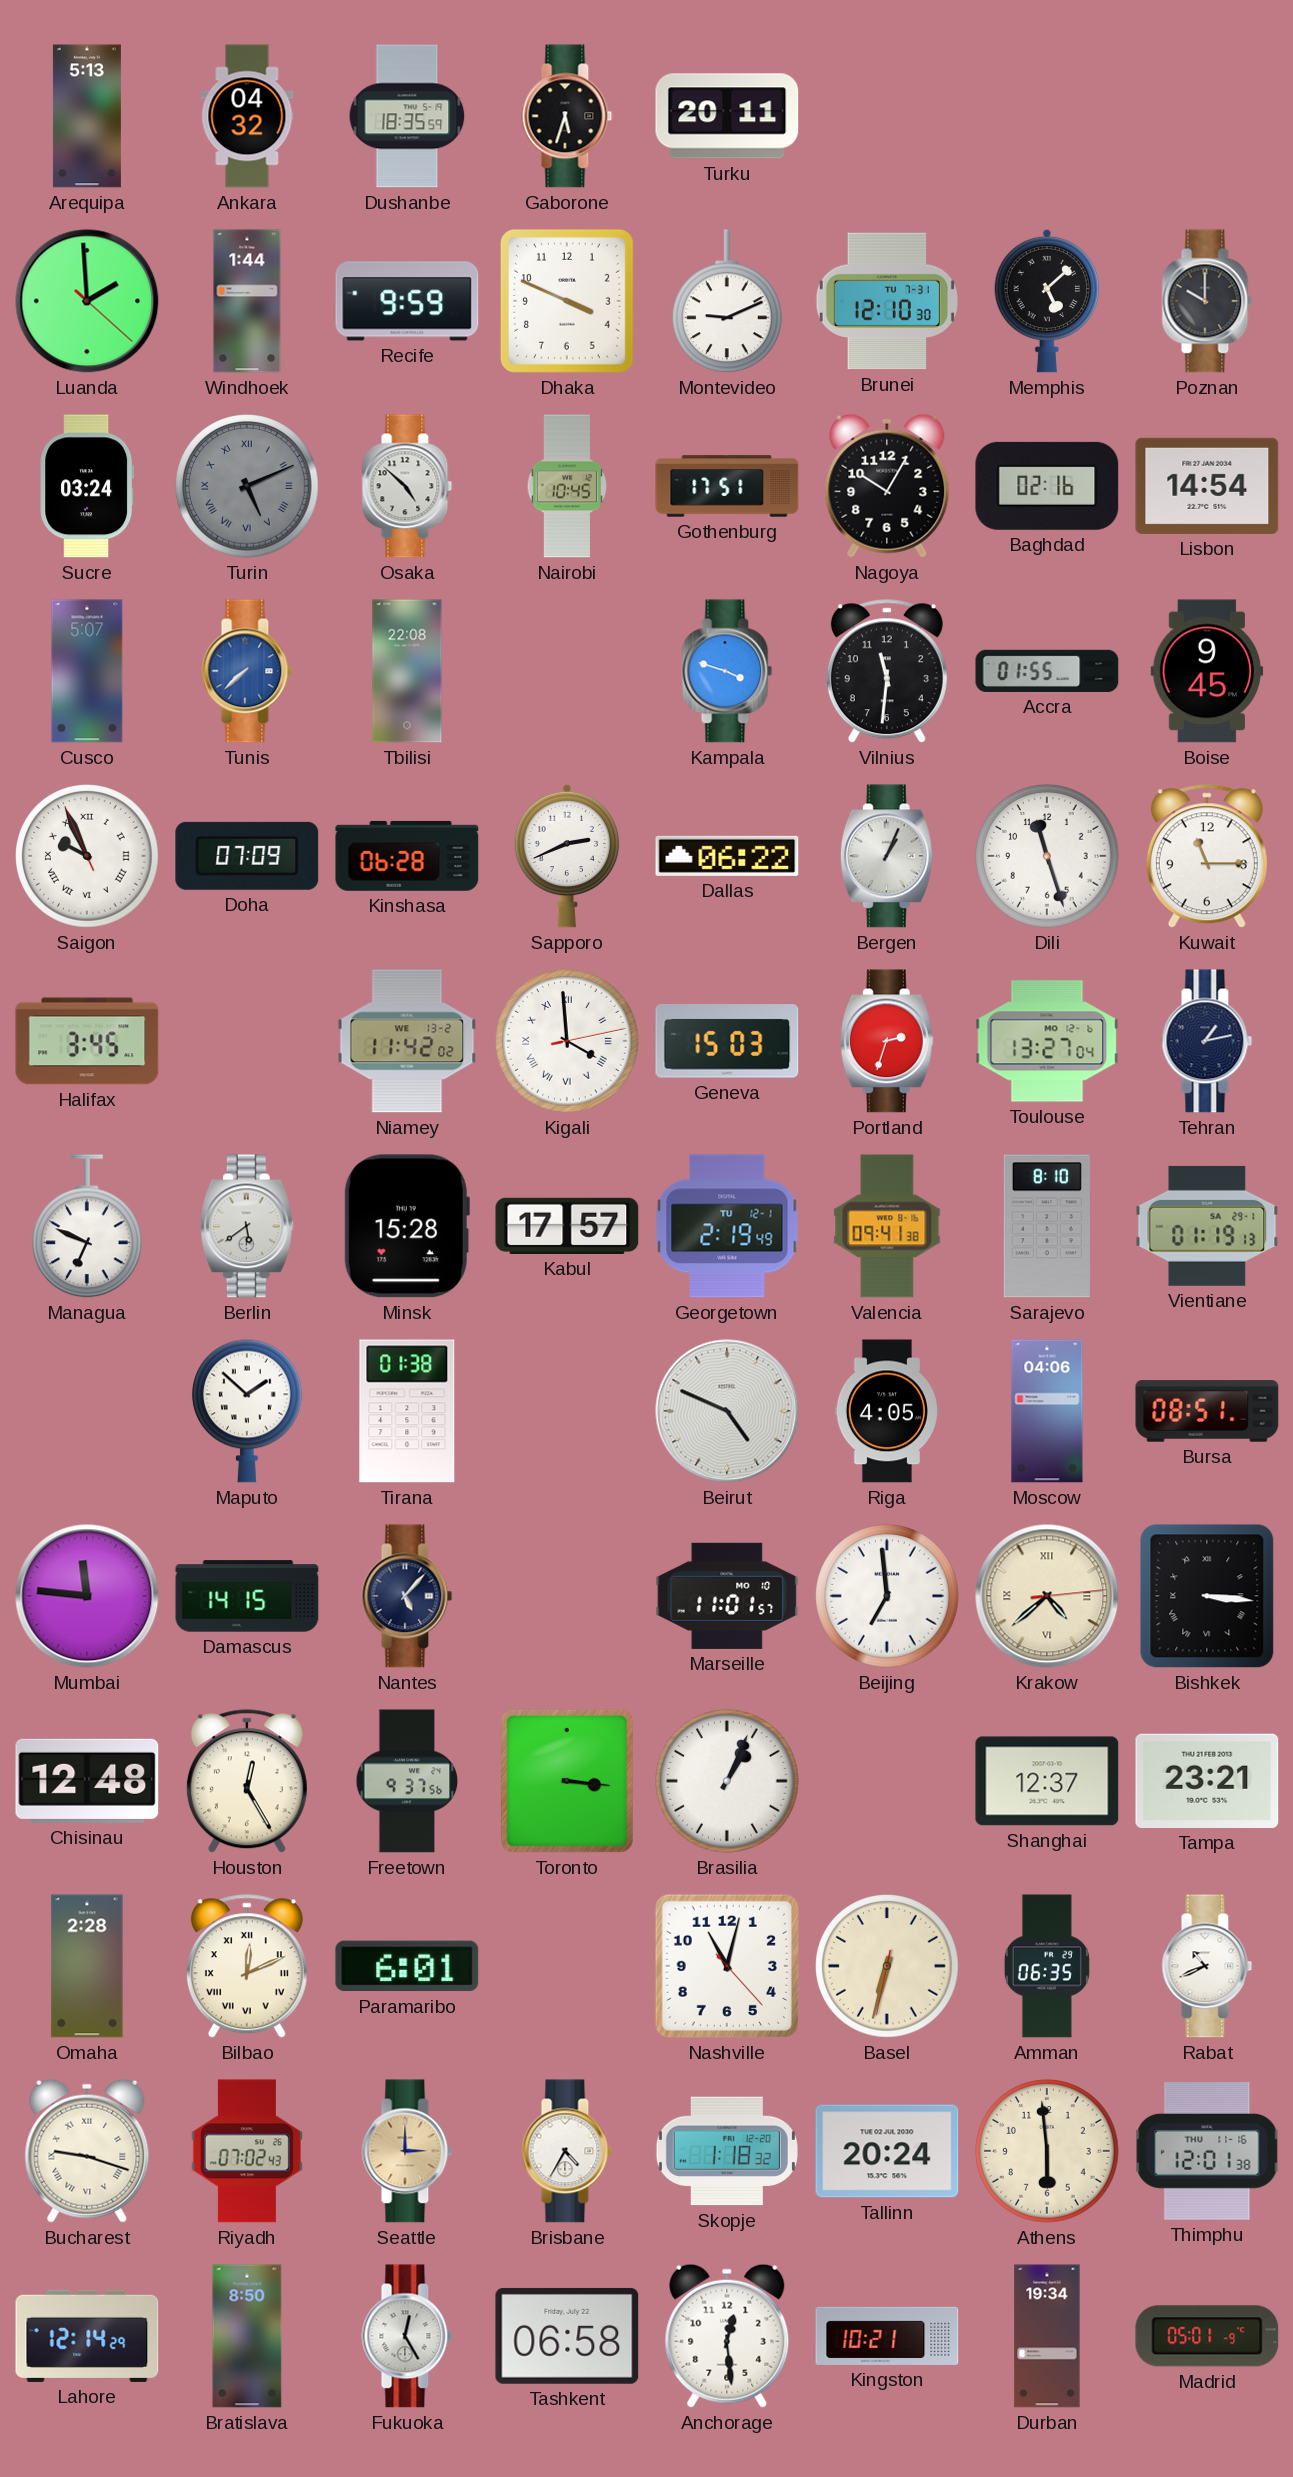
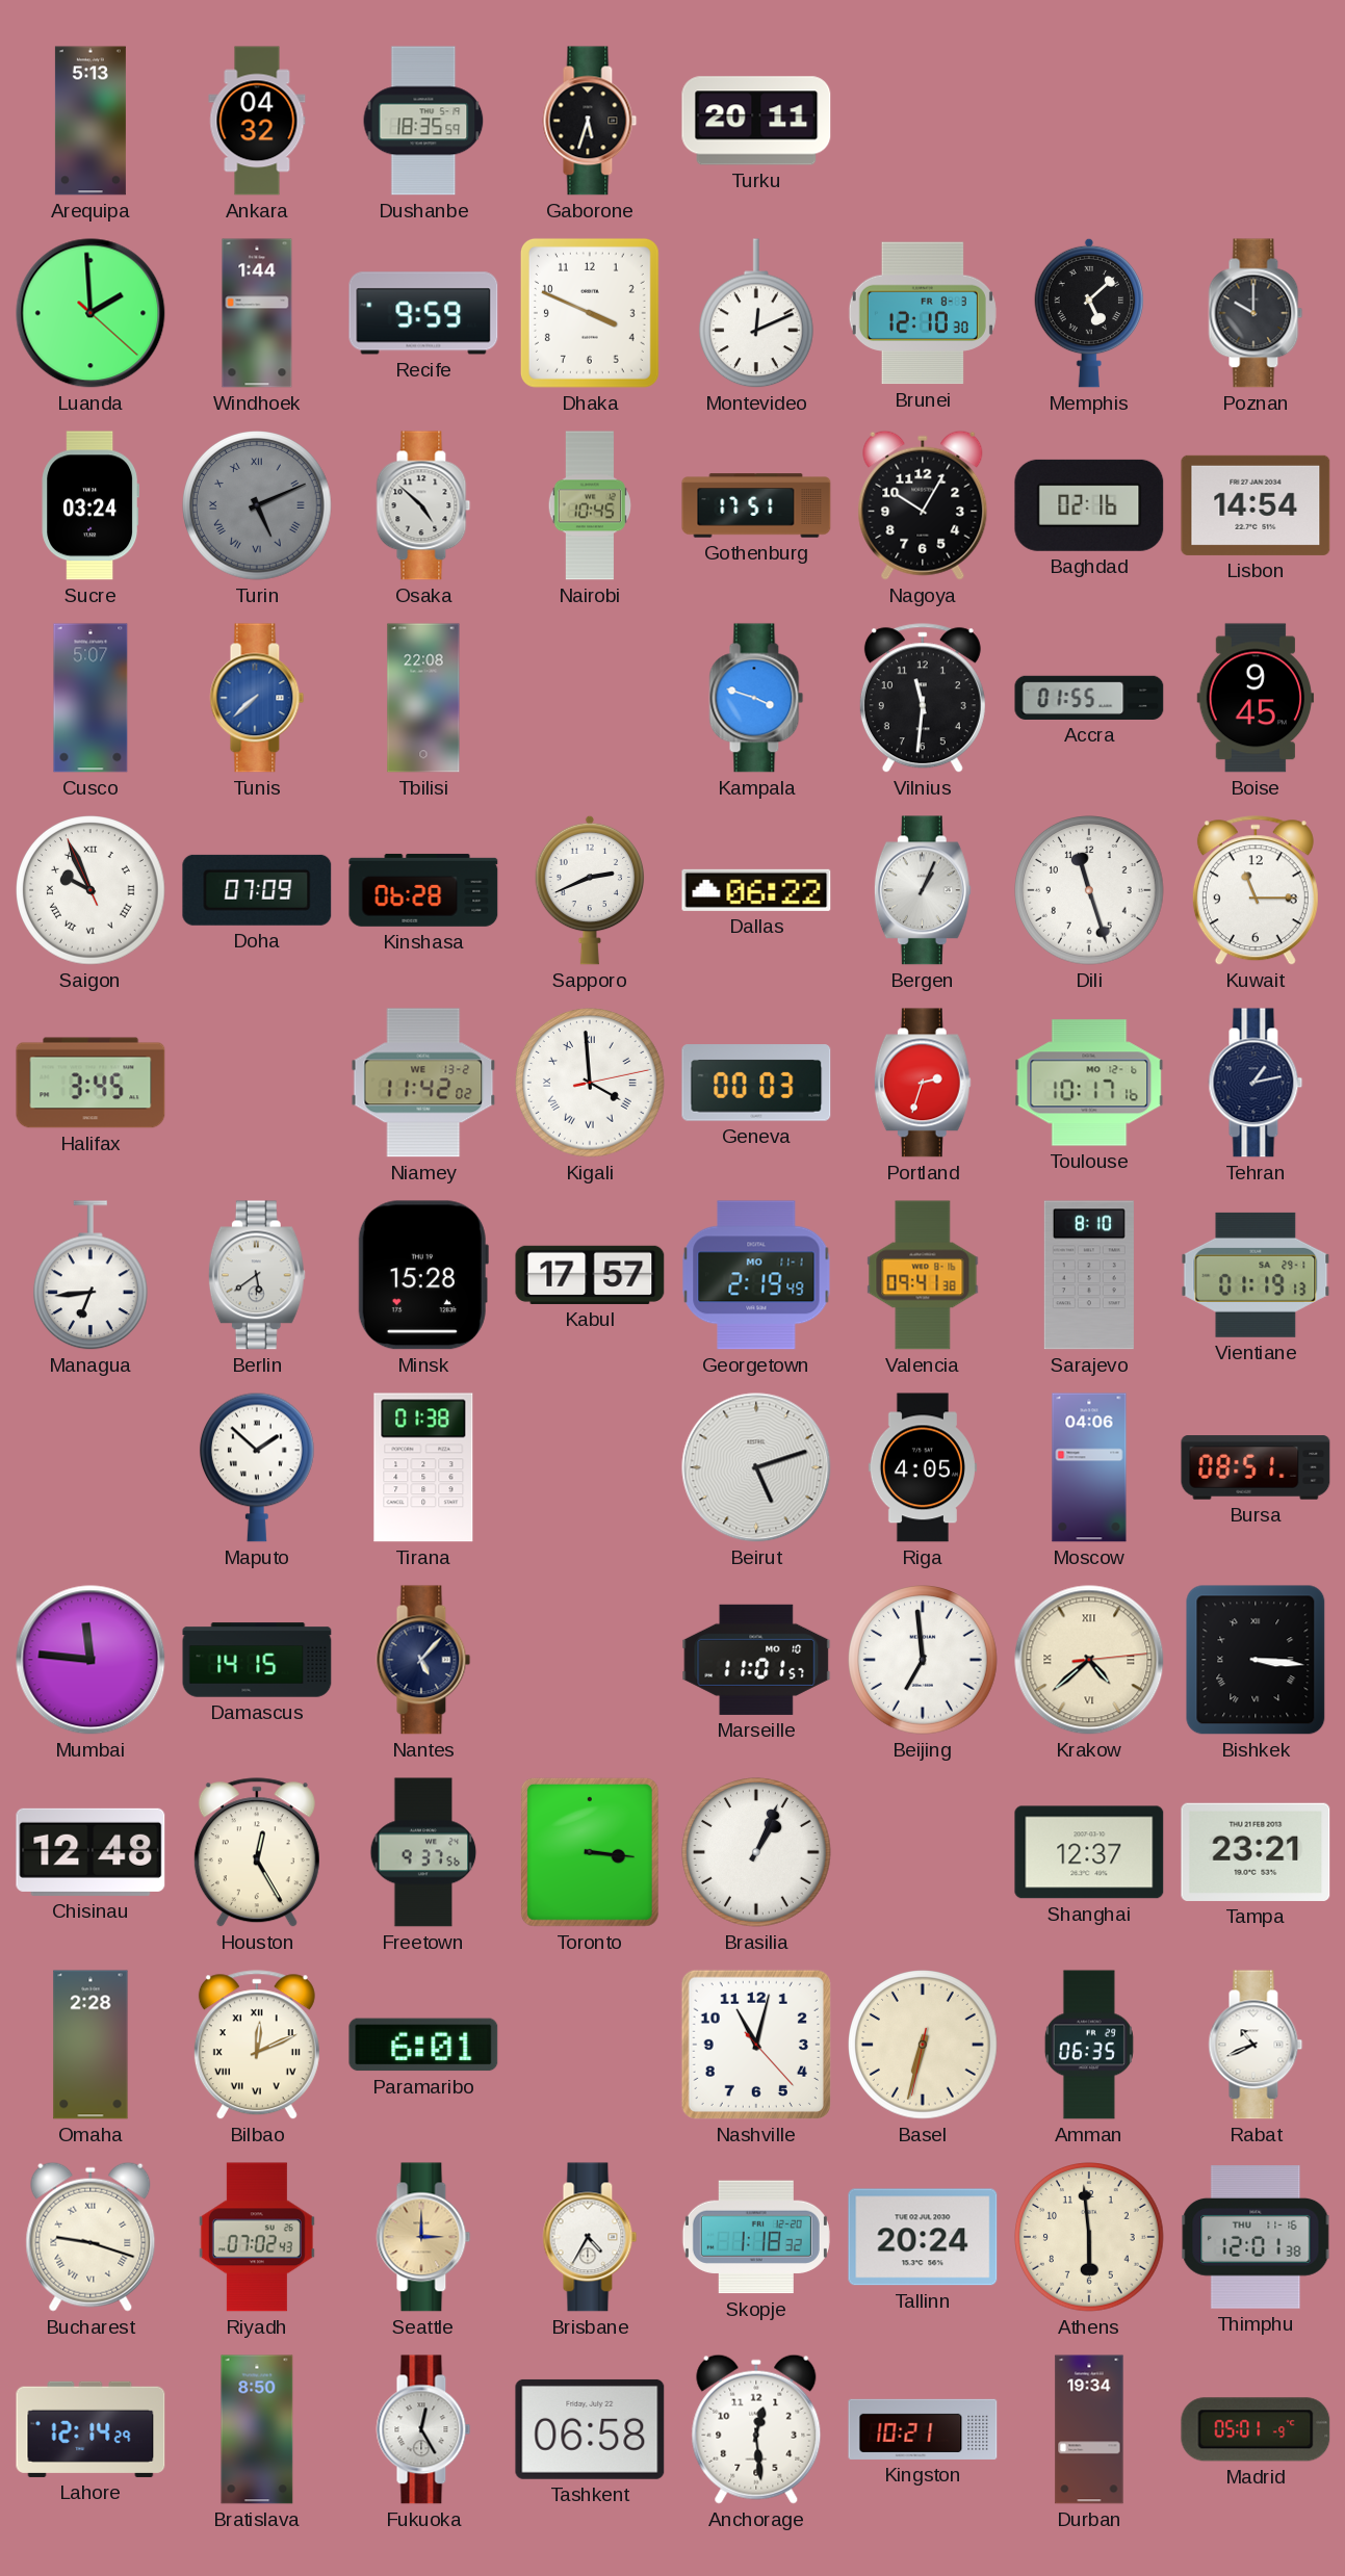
Montevideo: 9:11 -> 12:11
Brunei date: TU 7-31 -> FR 8-3
Geneva: 15:03 -> 00:03
Toulouse: 13:27 -> 10:17
Managua: 6:49 -> 6:44
Georgetown date: TU 12-1 -> MO 11-1
Beirut: 4:49 -> 5:12
